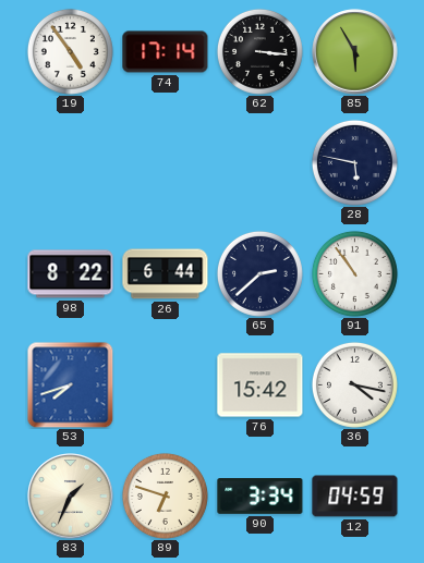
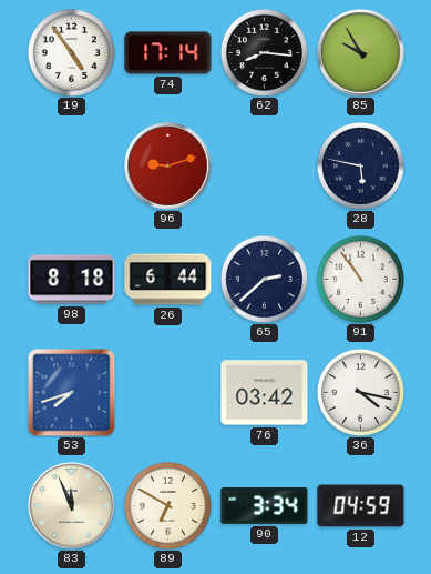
62: 3:16 -> 8:16
85: 5:55 -> 9:55
96: none -> 9:12
98: 8:22 -> 8:18
76: 15:42 -> 03:42
83: 1:34 -> 11:56
89: 6:48 -> 6:50
